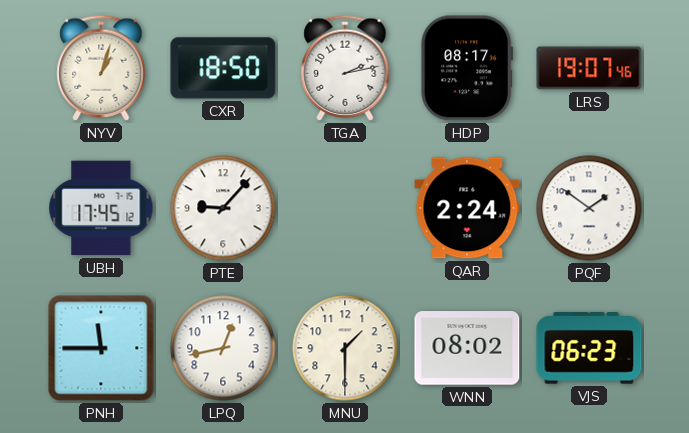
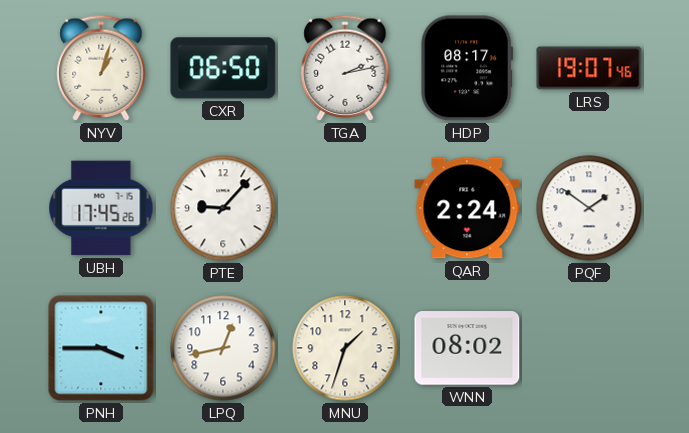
CXR: 18:50 -> 06:50
UBH: 17:45:12 -> 17:45:26
PNH: 11:45 -> 3:45
MNU: 1:30 -> 1:33
VJS: 06:23 -> none
